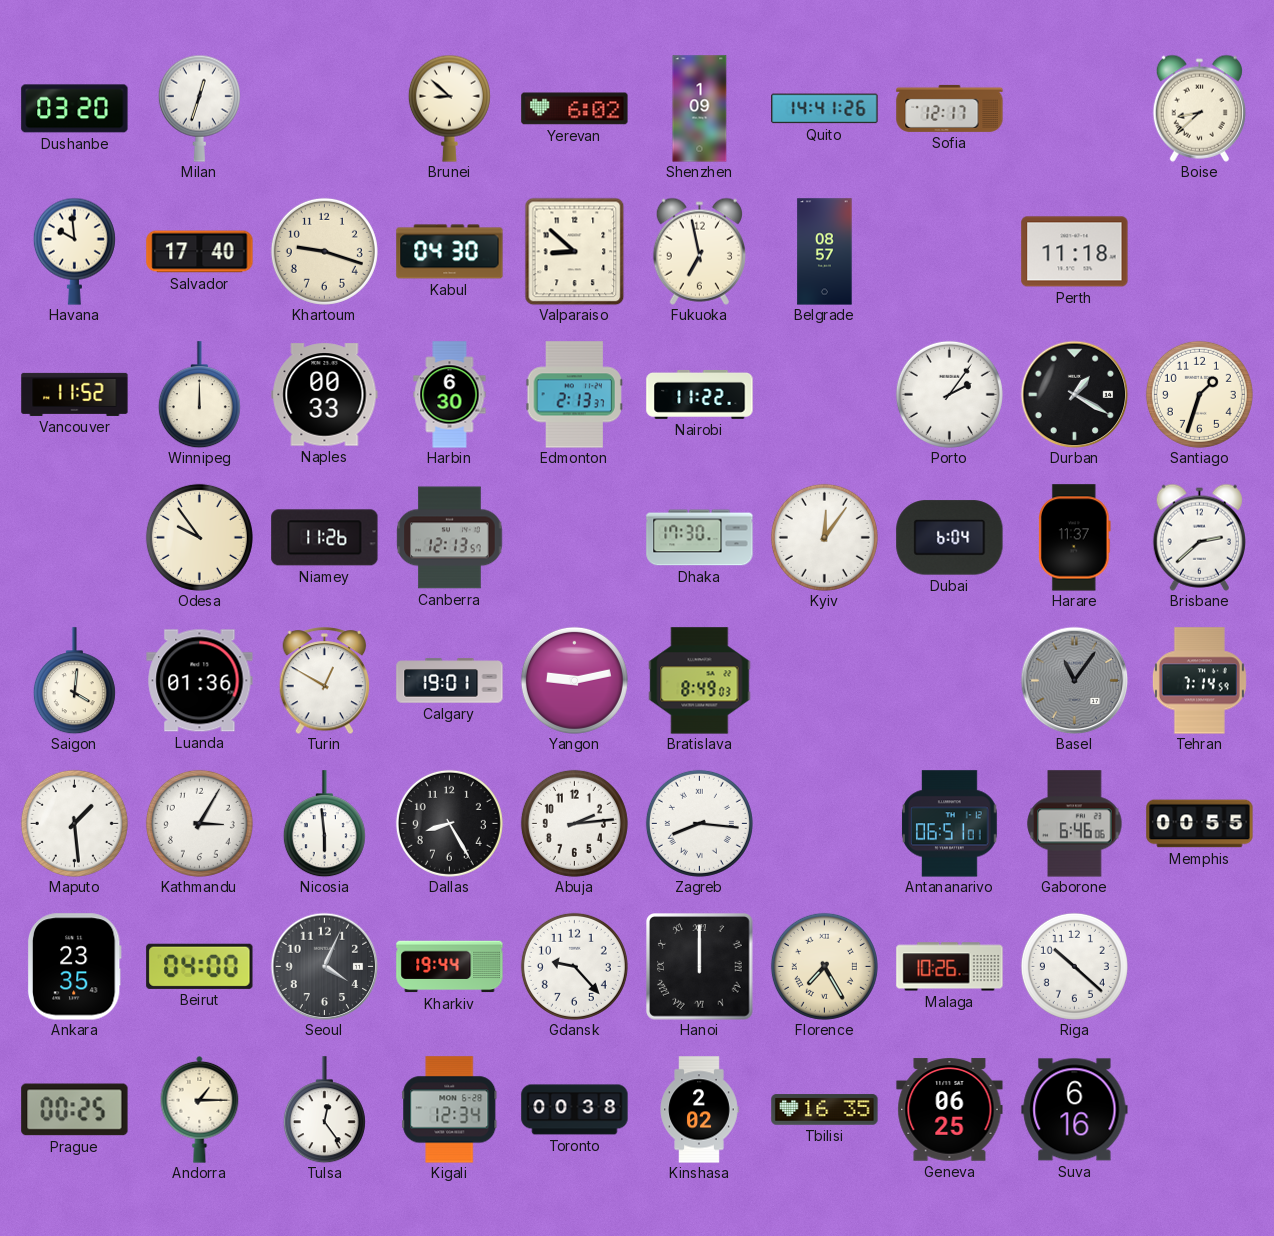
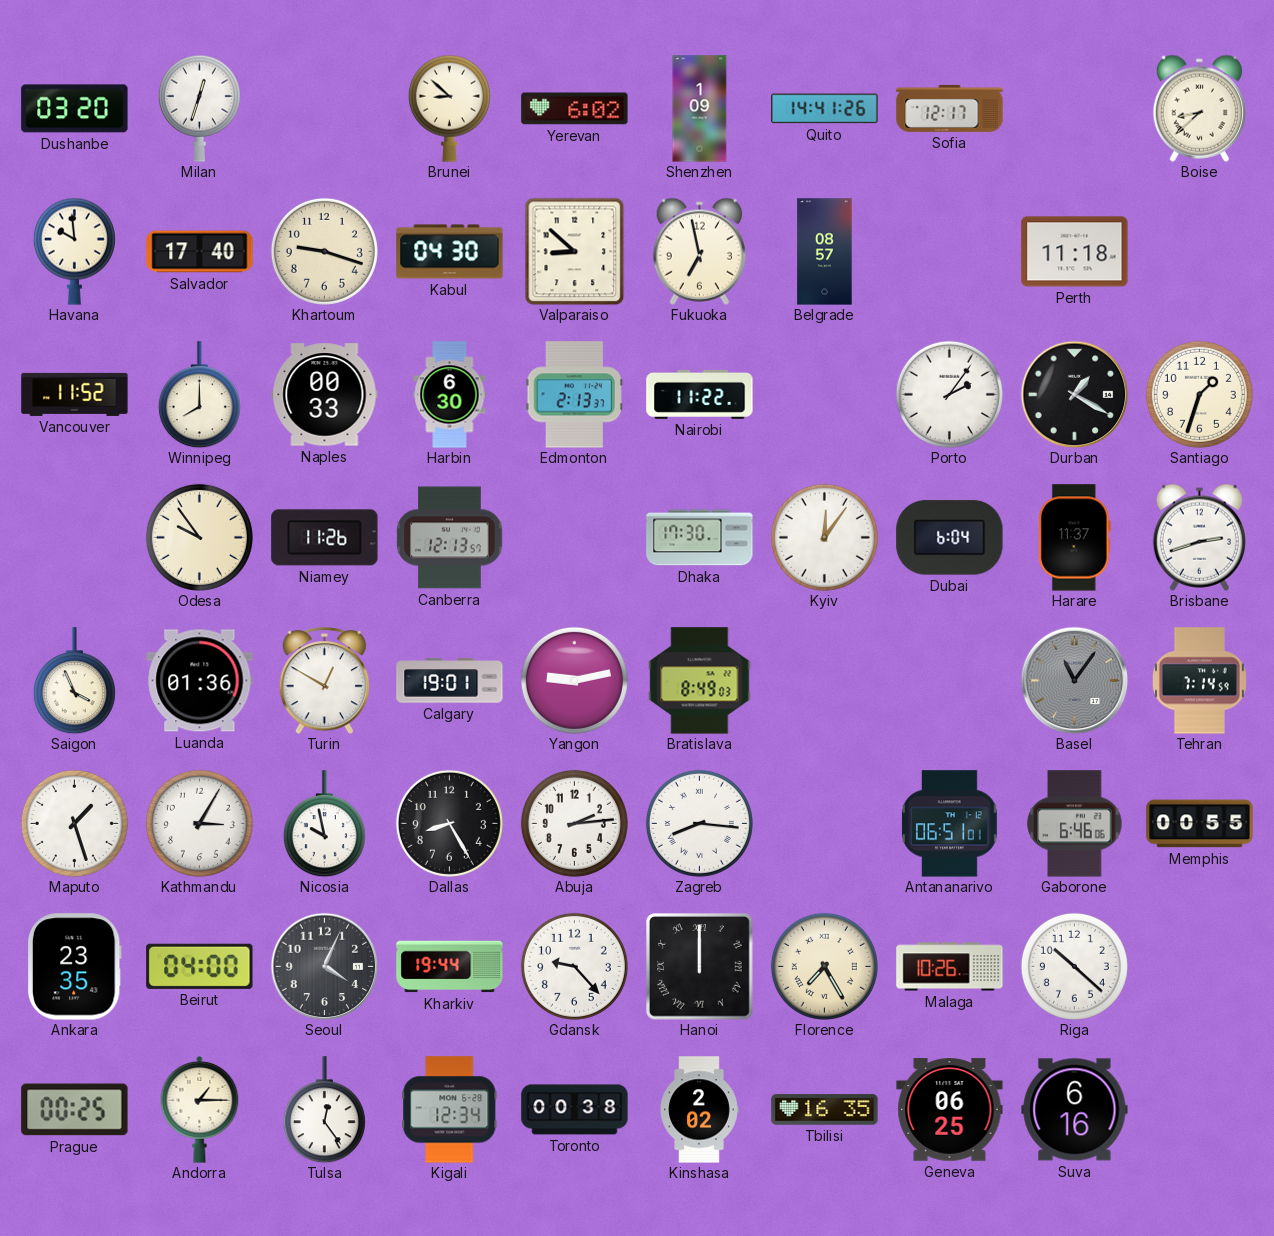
Winnipeg: 12:00 -> 8:00
Brisbane: 2:38 -> 2:42
Saigon: 4:01 -> 3:56
Maputo: 1:29 -> 1:27
Nicosia: 5:59 -> 9:58
